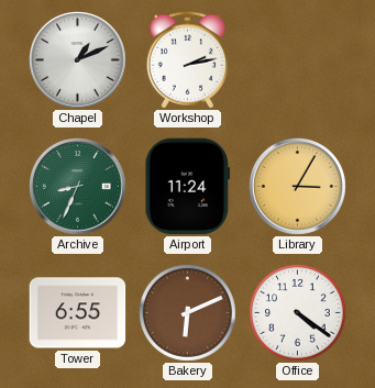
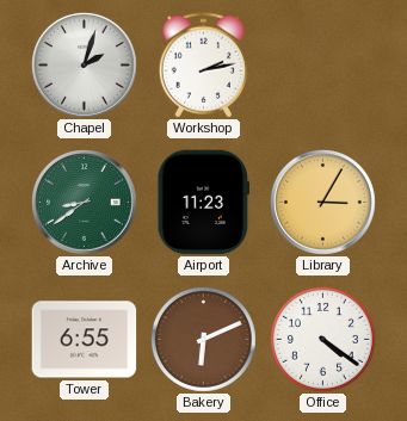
Chapel: 1:11 -> 2:03
Archive: 8:34 -> 8:39
Airport: 11:24 -> 11:23
